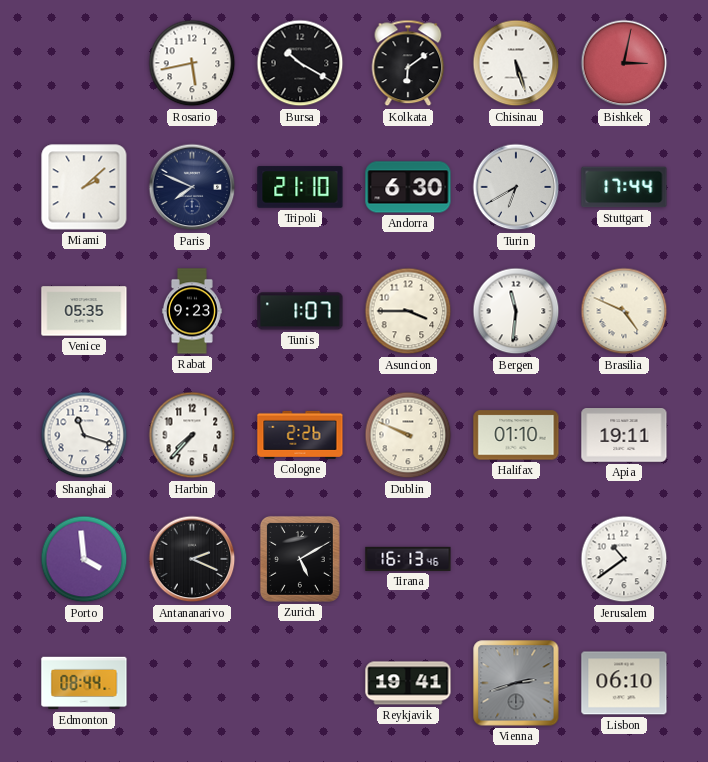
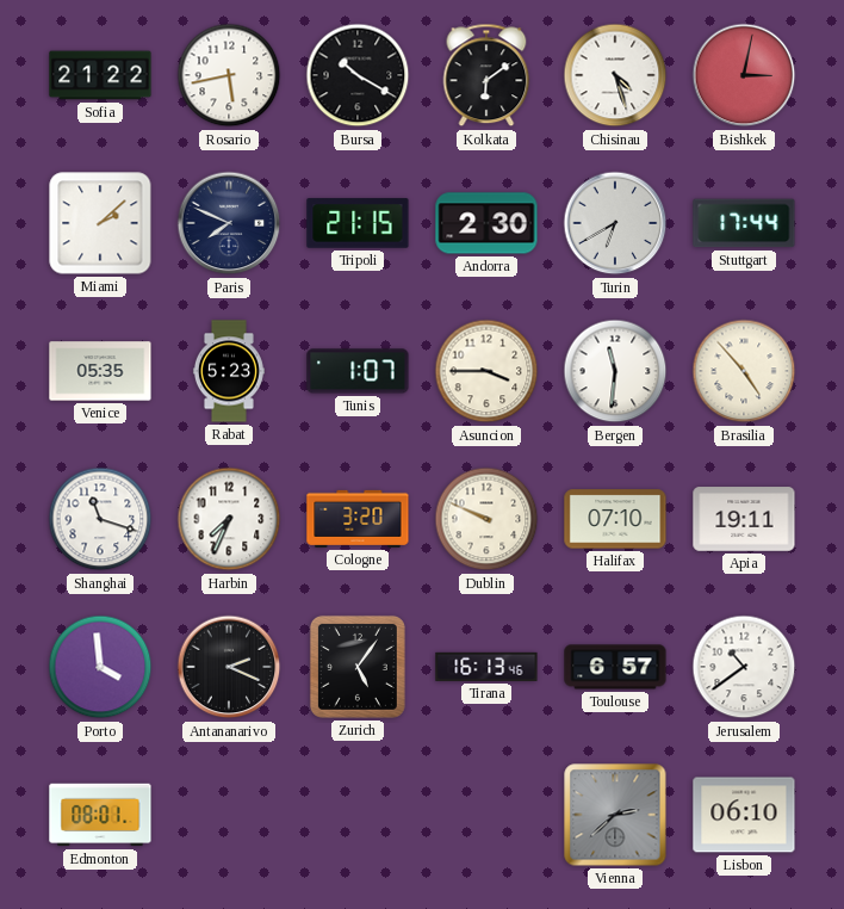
Sofia: none -> 21:22
Chisinau: 5:27 -> 4:27
Tripoli: 21:10 -> 21:15
Andorra: 6:30 -> 2:30
Rabat: 9:23 -> 5:23
Brasilia: 4:49 -> 4:53
Harbin: 7:37 -> 7:34
Cologne: 2:26 -> 3:20
Halifax: 01:10 -> 07:10
Zurich: 5:10 -> 5:06
Toulouse: none -> 6:57
Edmonton: 08:44 -> 08:01
Reykjavik: 19:41 -> none
Vienna: 2:42 -> 2:38
